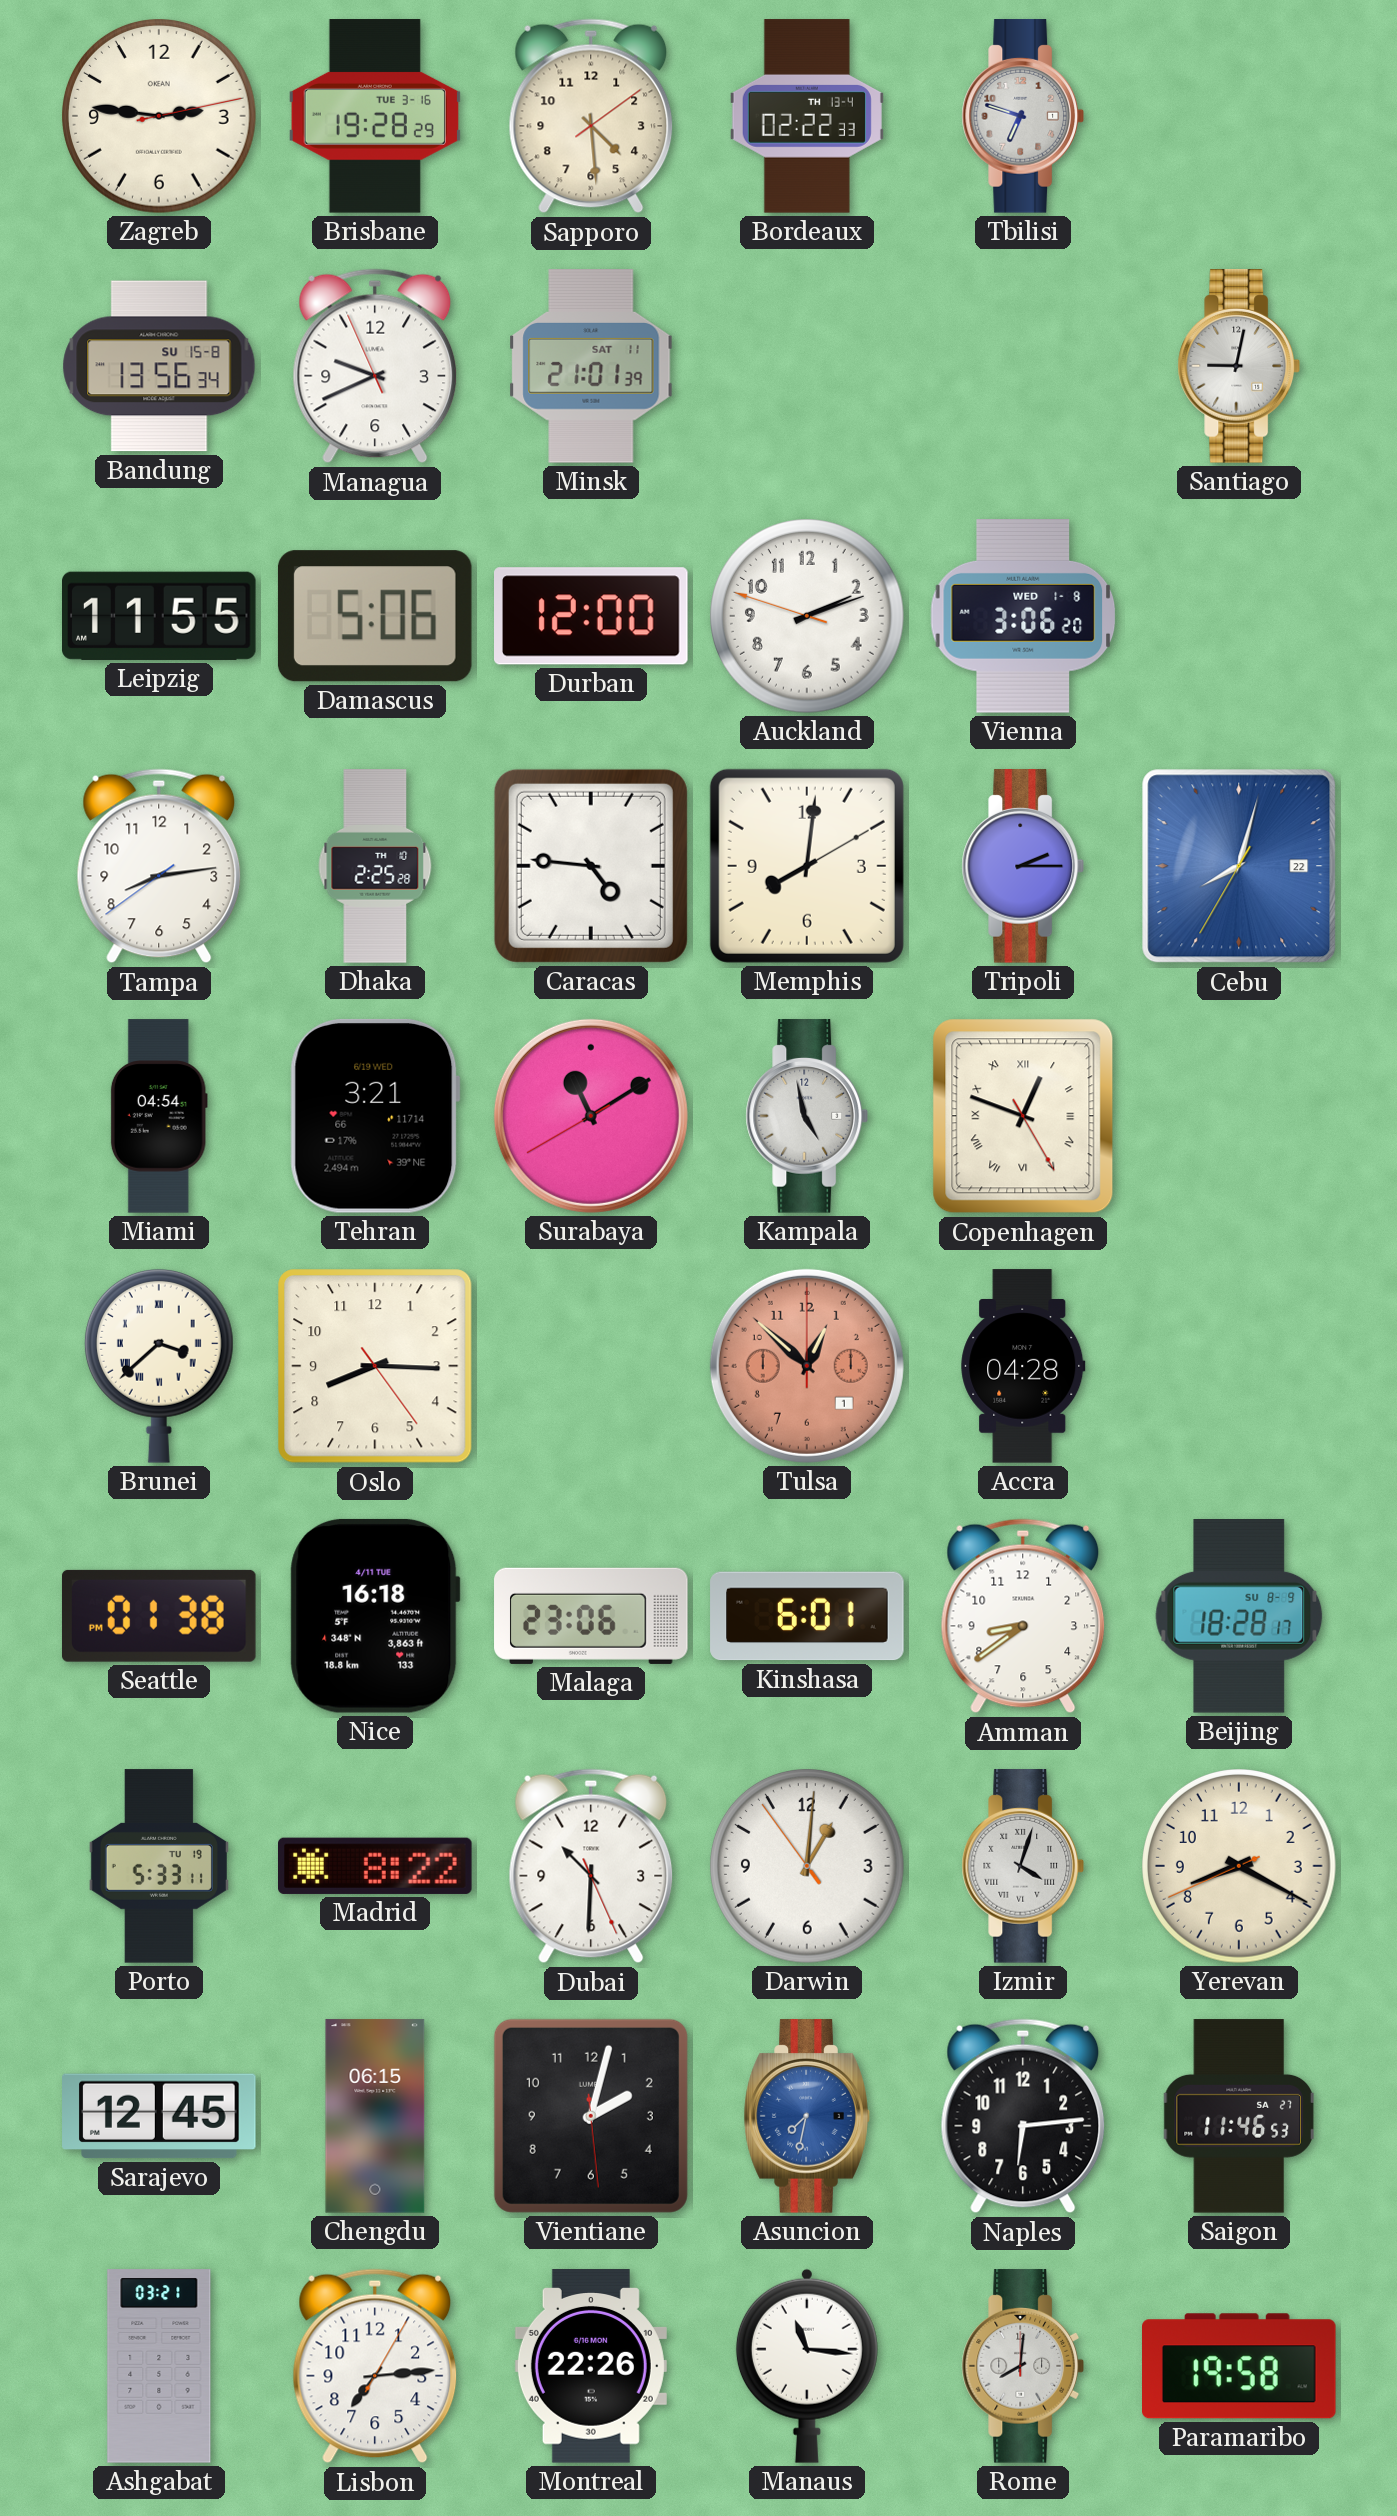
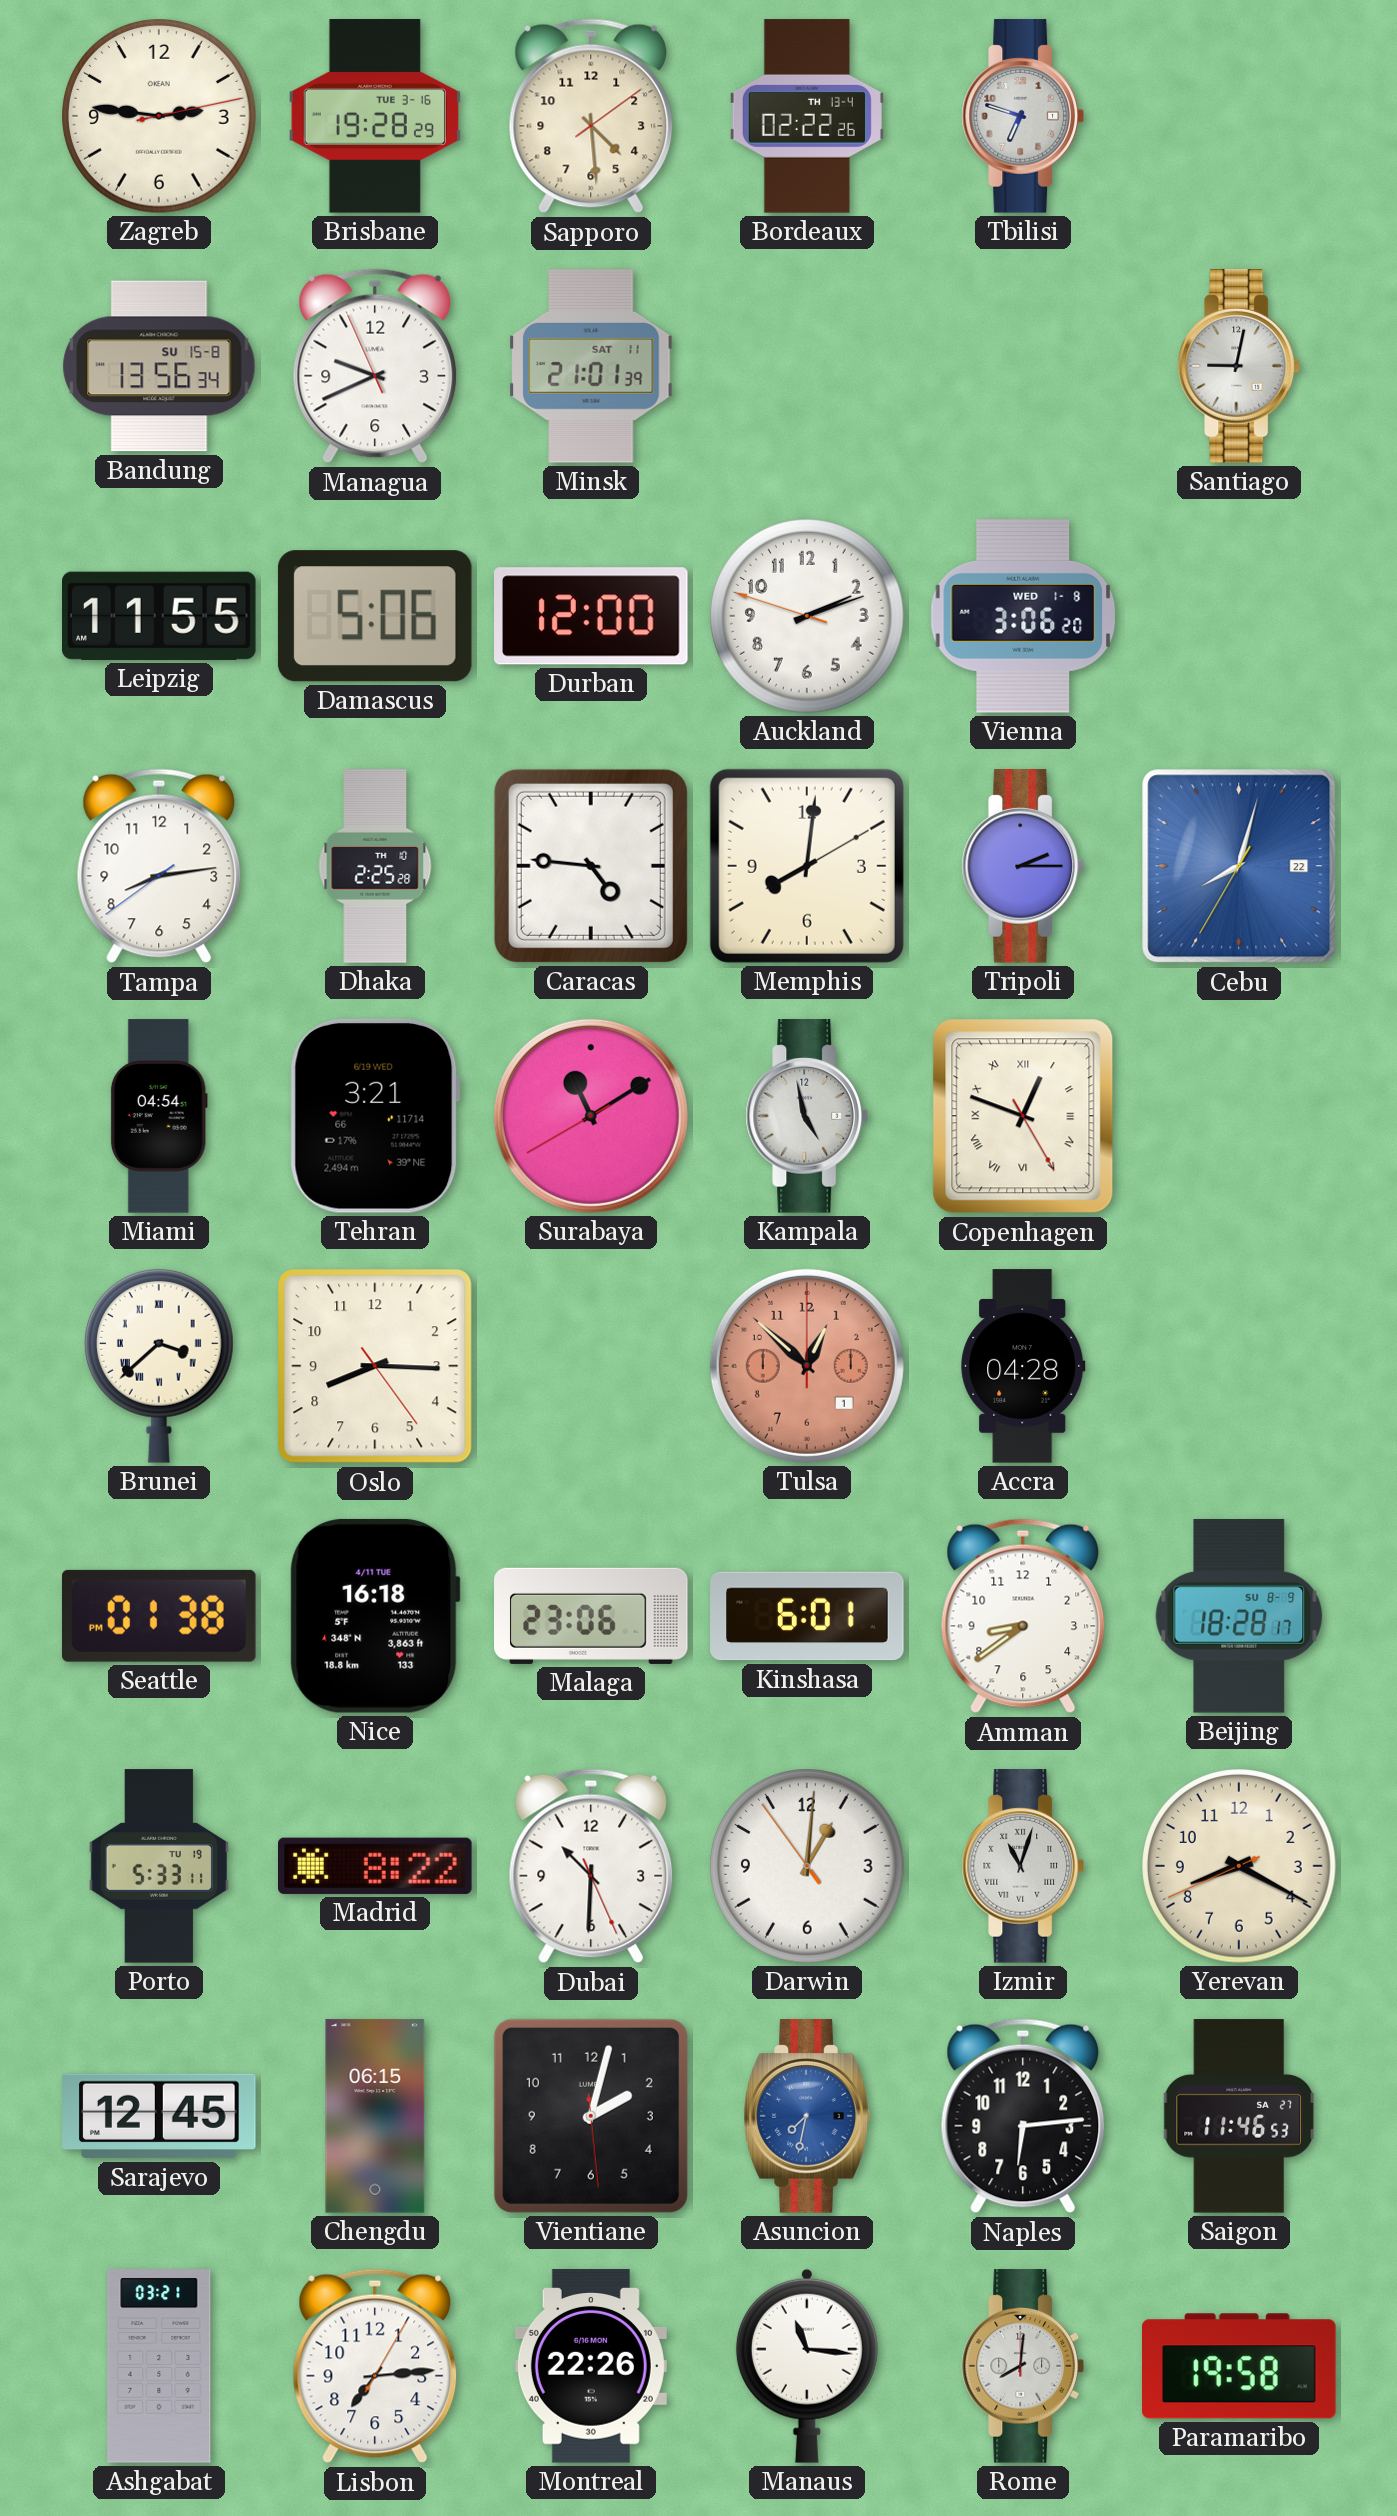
Bordeaux: 02:22:33 -> 02:22:26
Izmir: 4:03 -> 11:03
